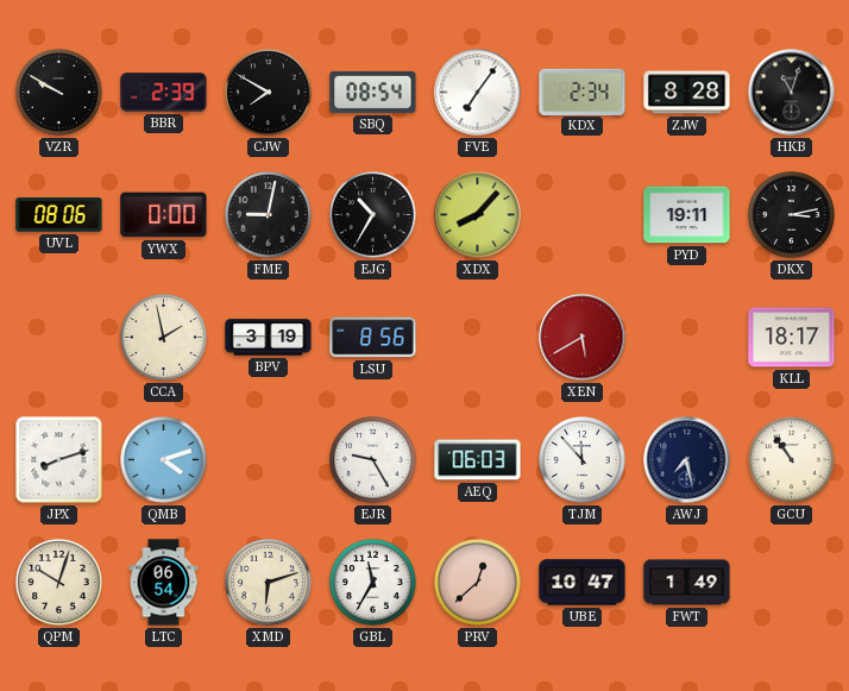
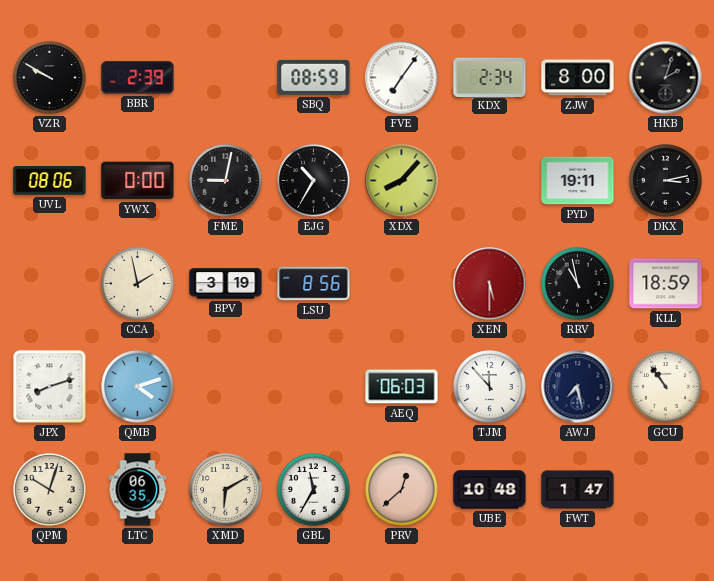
CJW: 7:50 -> none
SBQ: 08:54 -> 08:59
ZJW: 8:28 -> 8:00
HKB: 11:03 -> 2:03
XEN: 5:40 -> 5:30
RRV: none -> 10:58
KLL: 18:17 -> 18:59
EJR: 9:25 -> none
LTC: 06:54 -> 06:35
XMD: 6:12 -> 6:10
UBE: 10:47 -> 10:48
FWT: 1:49 -> 1:47
